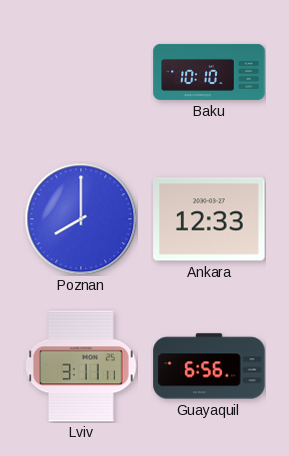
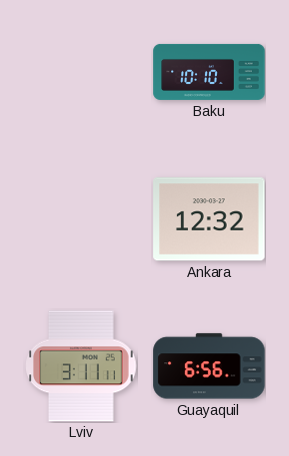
Poznan: 8:00 -> none
Ankara: 12:33 -> 12:32
